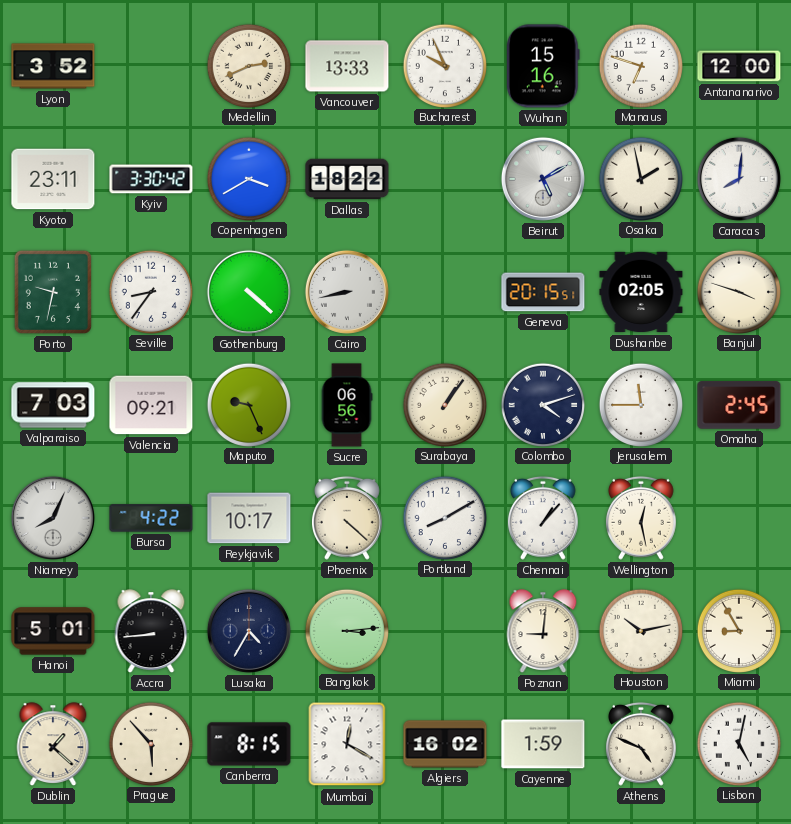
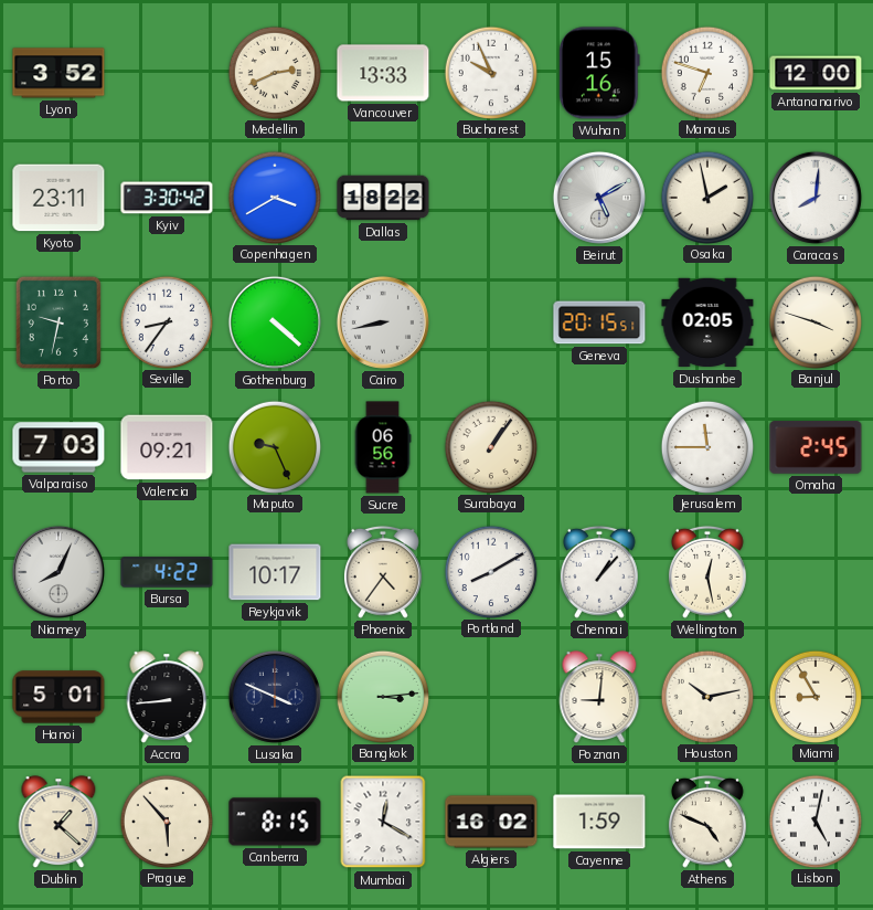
Colombo: 4:12 -> none
Phoenix: 4:22 -> 4:36
Lusaka: 4:35 -> 3:49
